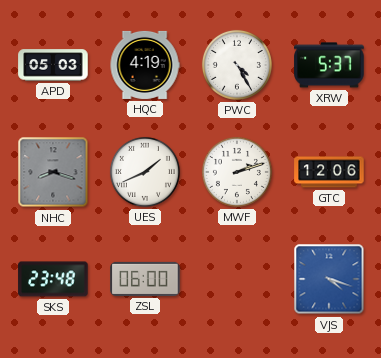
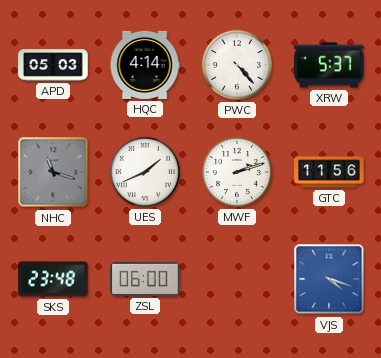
HQC: 4:19 -> 4:14
PWC: 4:25 -> 4:23
NHC: 8:18 -> 11:18
GTC: 12:06 -> 11:56
